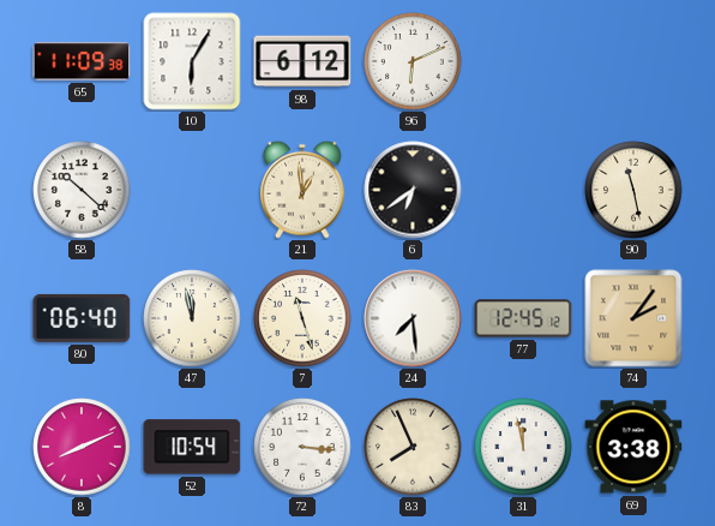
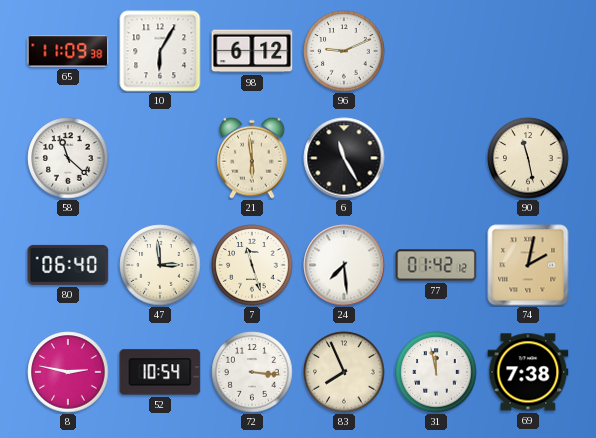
96: 6:11 -> 9:11
58: 10:22 -> 11:22
21: 12:59 -> 5:59
6: 6:39 -> 11:25
47: 11:58 -> 2:59
77: 12:45 -> 01:42
74: 2:06 -> 2:02
8: 8:11 -> 2:47
69: 3:38 -> 7:38
